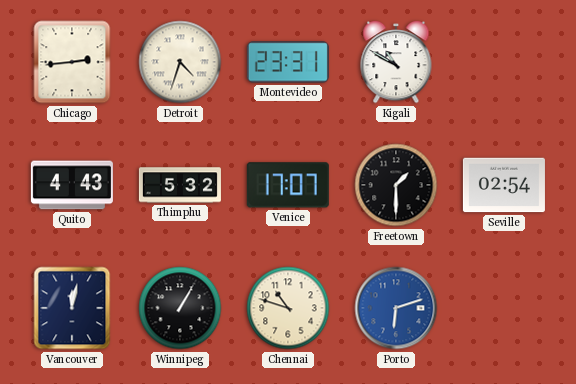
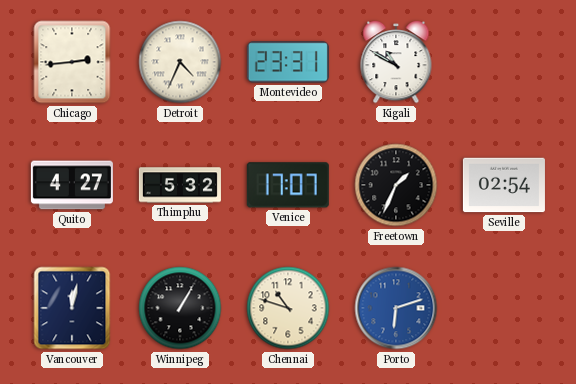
Detroit: 4:33 -> 4:34
Quito: 4:43 -> 4:27
Freetown: 1:30 -> 1:34
